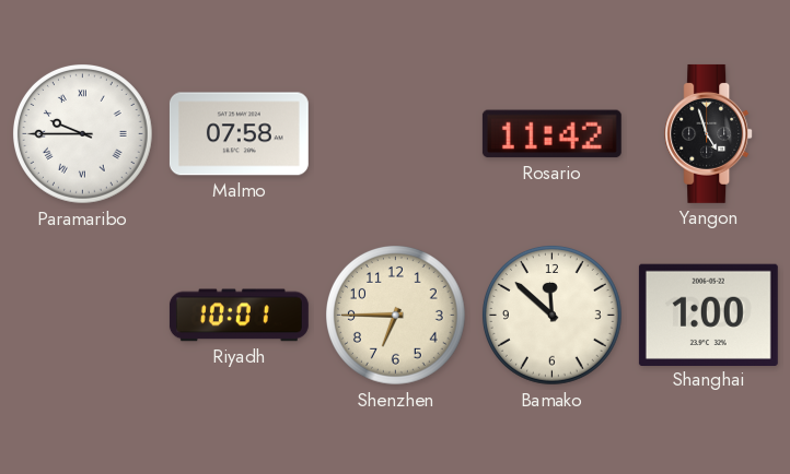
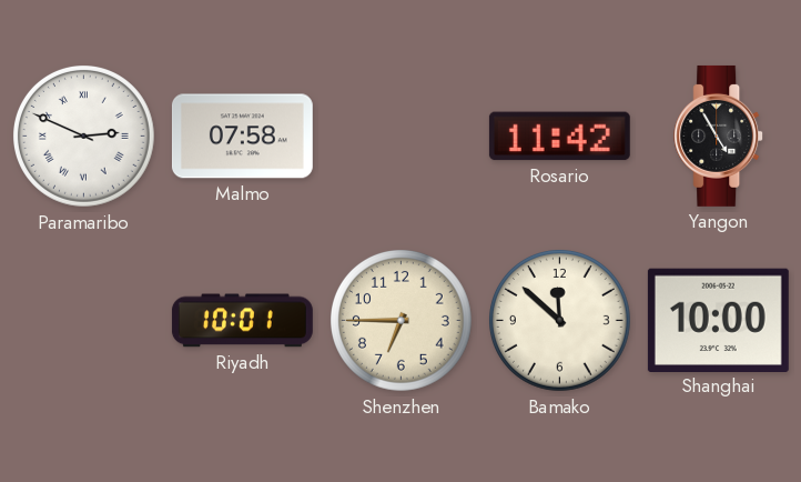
Paramaribo: 9:45 -> 2:49
Yangon: 4:57 -> 4:55
Shanghai: 1:00 -> 10:00
